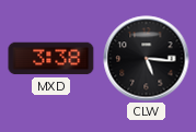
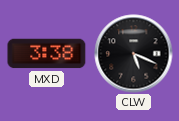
CLW: 5:16 -> 5:19
